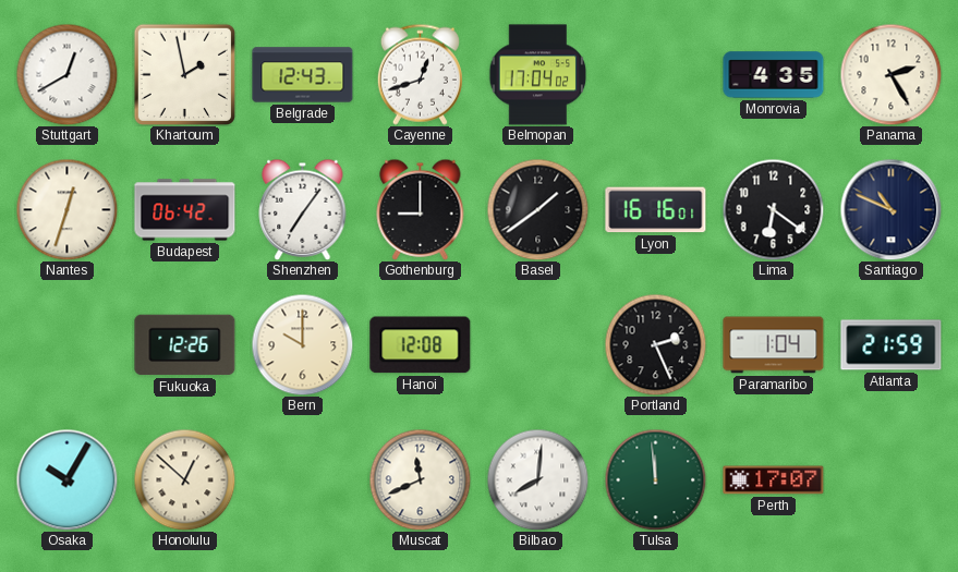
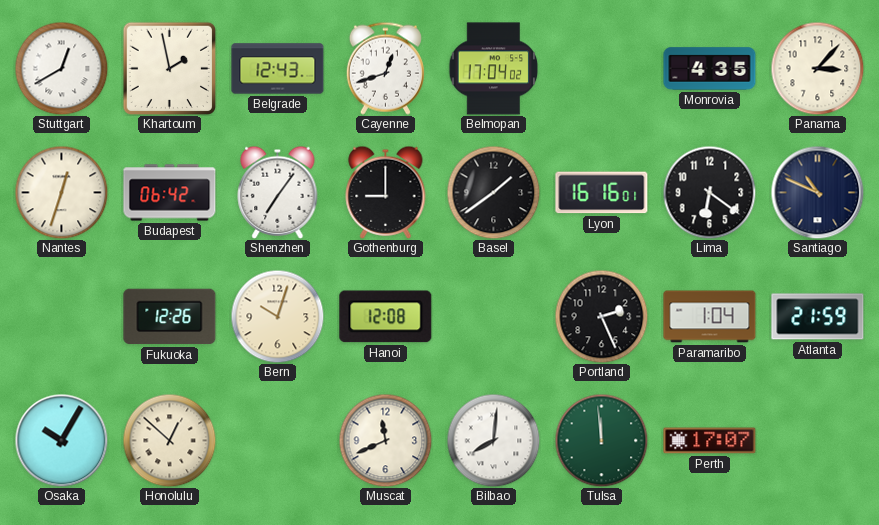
Panama: 2:25 -> 3:07
Bern: 10:00 -> 10:03
